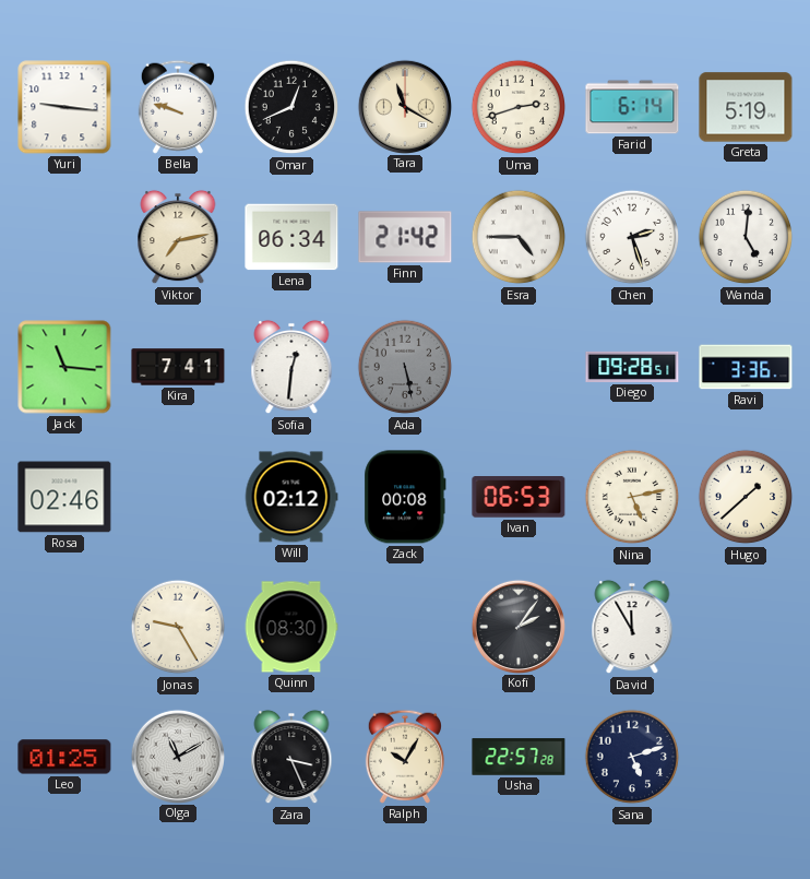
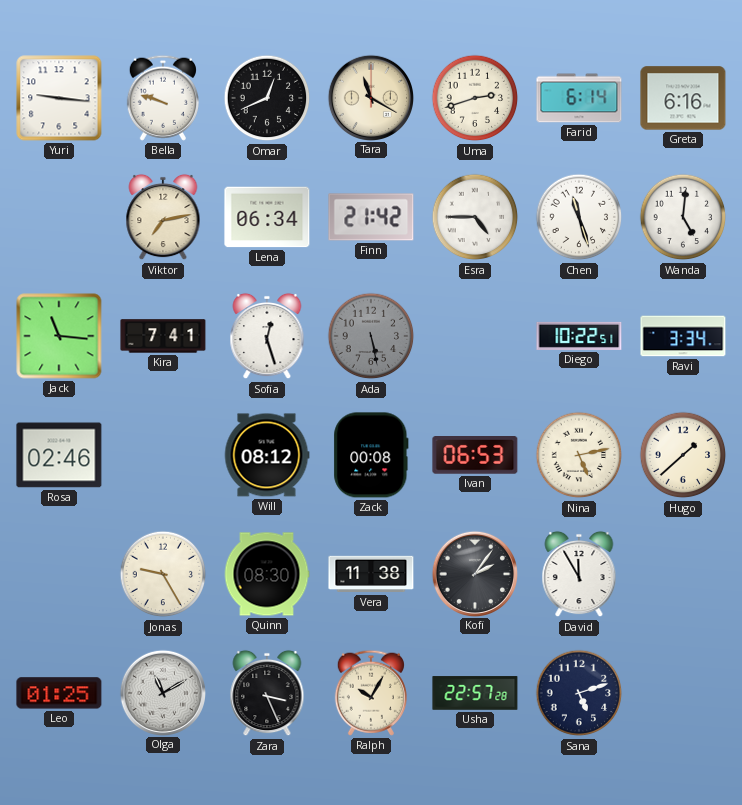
Greta: 5:19 -> 6:16
Chen: 2:27 -> 11:27
Sofia: 12:31 -> 12:27
Diego: 09:28 -> 10:22
Ravi: 3:36 -> 3:34
Will: 02:12 -> 08:12
Vera: none -> 11:38
